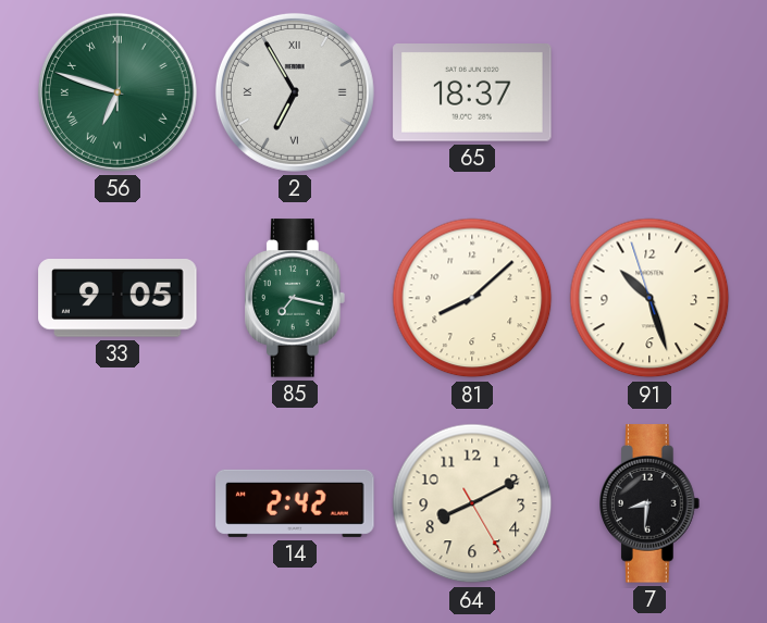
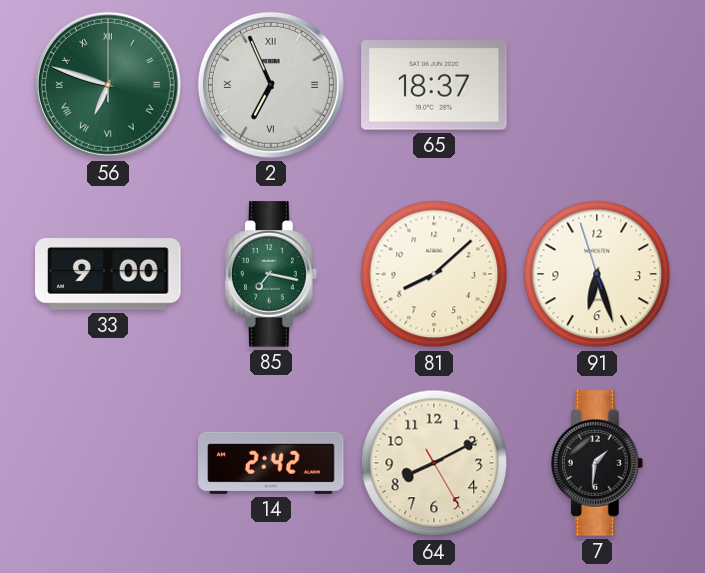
2: 6:55 -> 6:56
33: 9:05 -> 9:00
91: 10:26 -> 6:26
7: 8:31 -> 1:31
